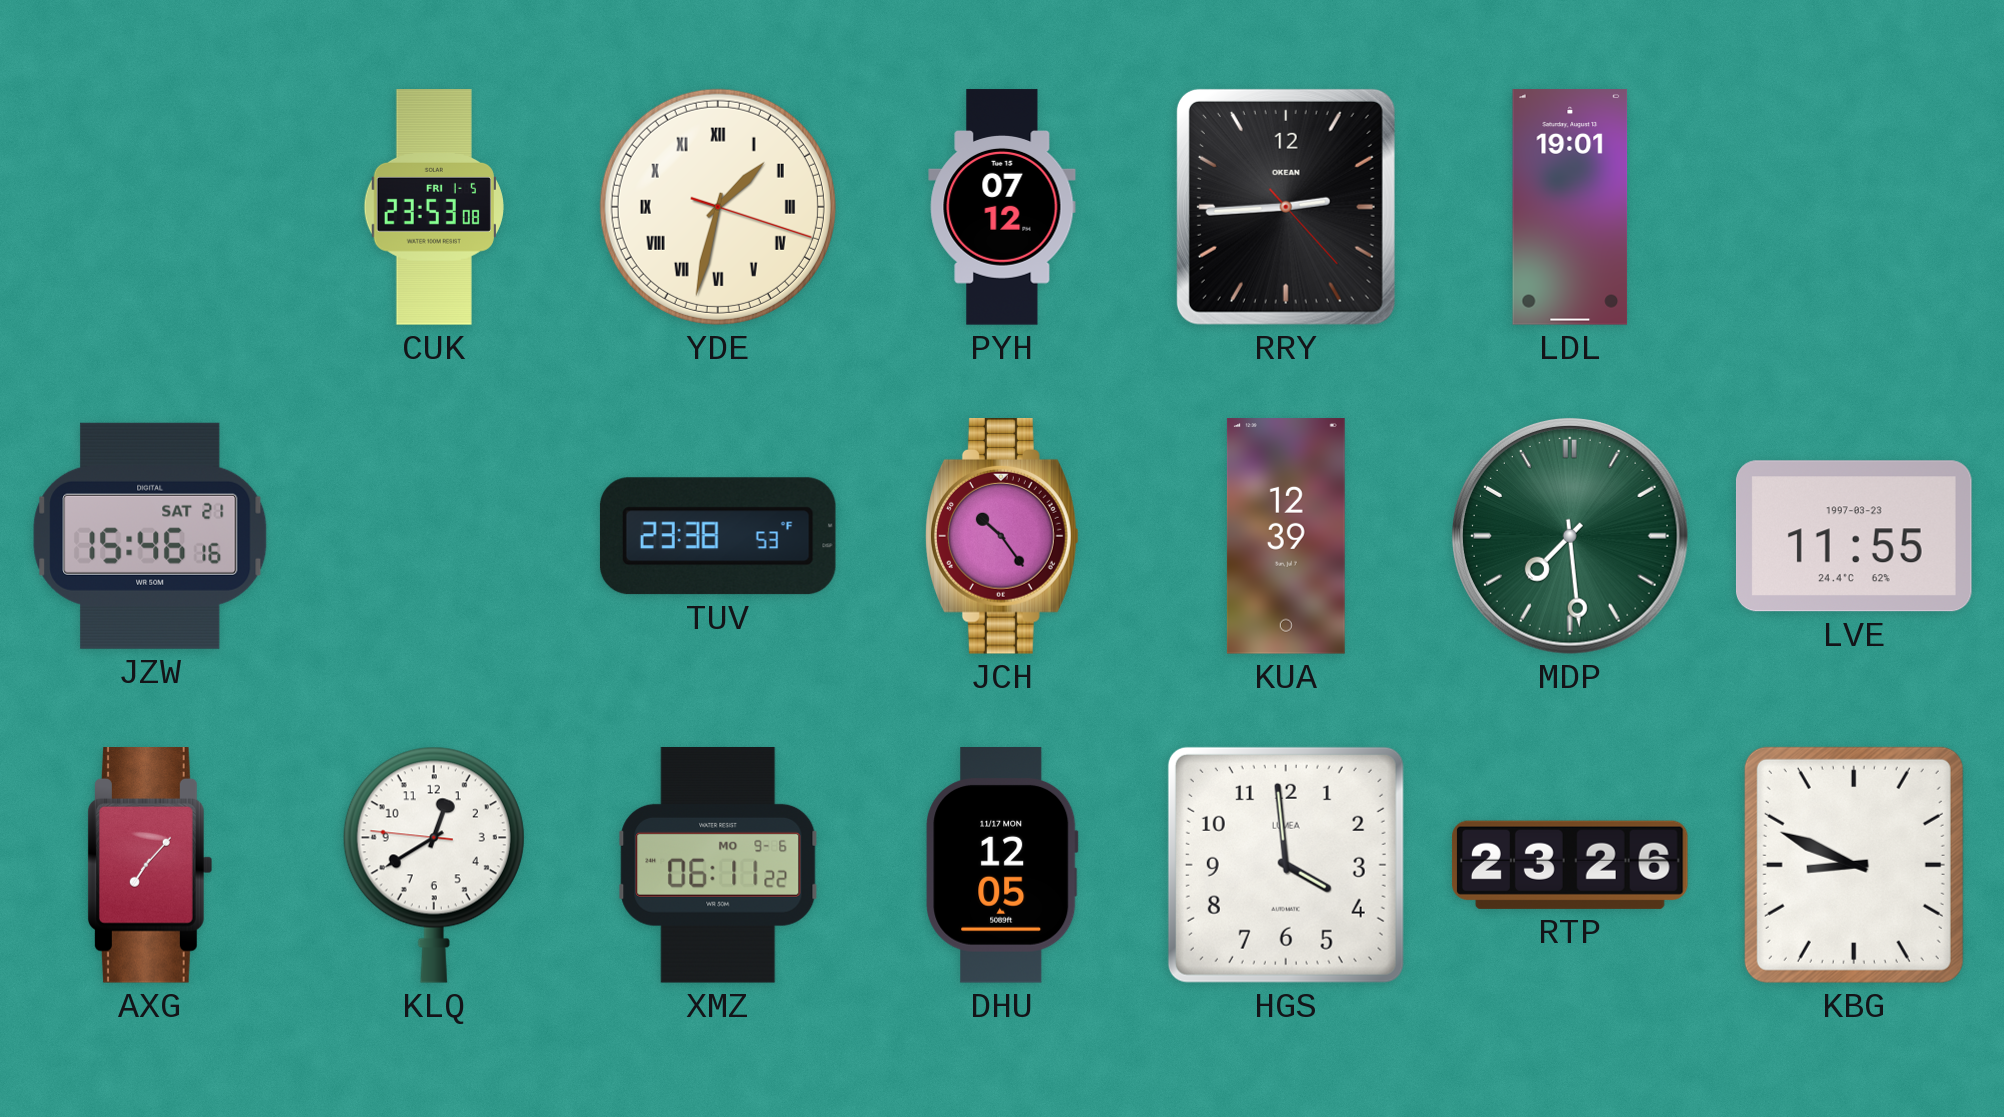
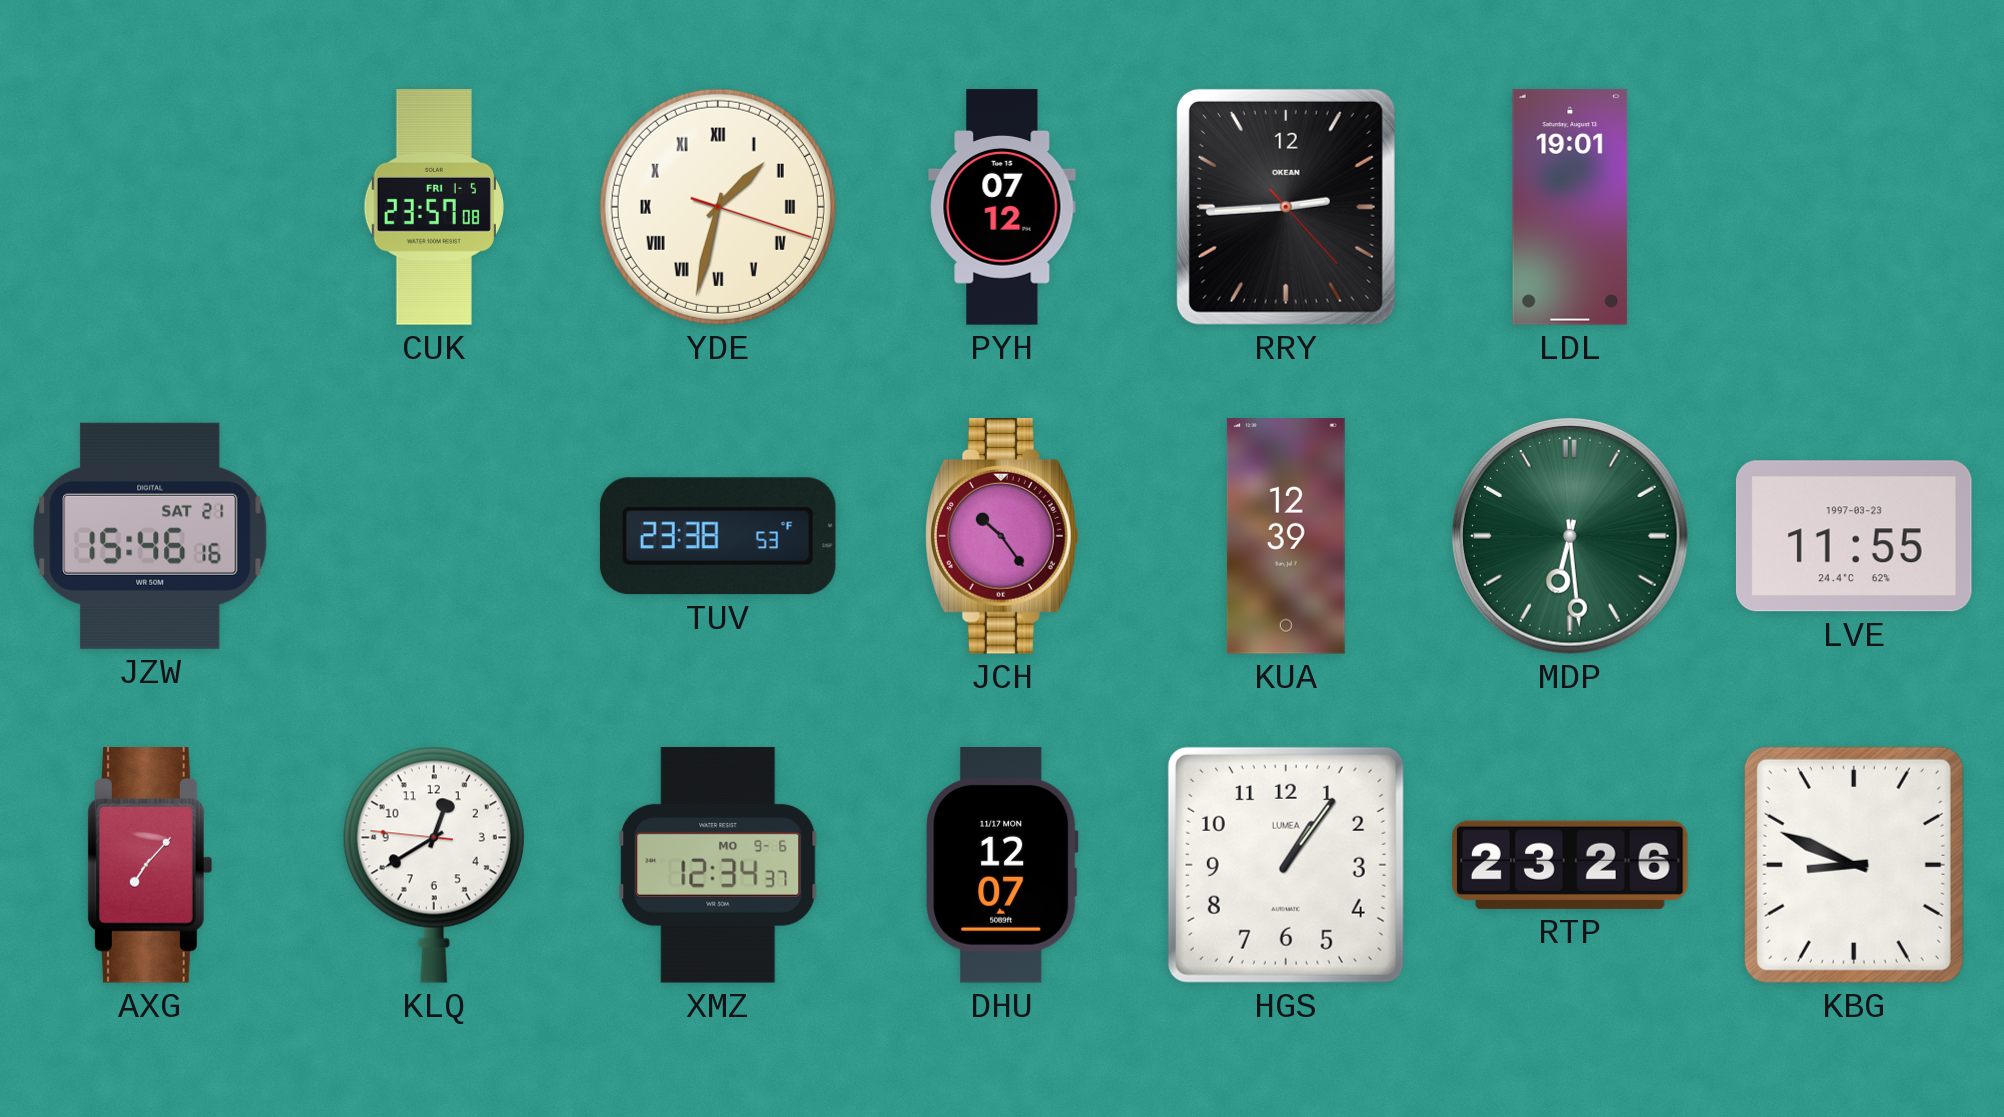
CUK: 23:53 -> 23:57
MDP: 7:29 -> 6:29
XMZ: 06:11 -> 12:34
DHU: 12:05 -> 12:07
HGS: 3:59 -> 1:06
